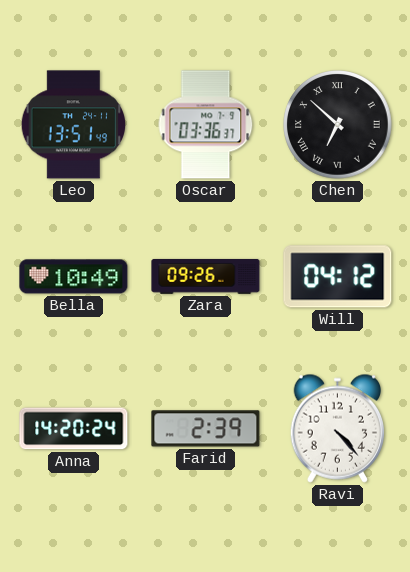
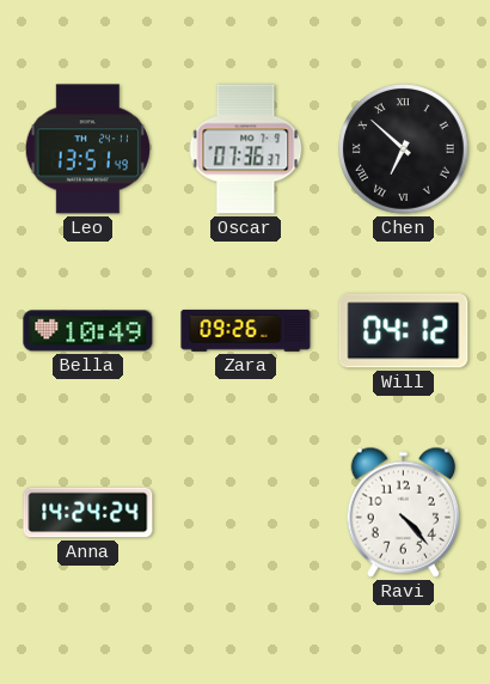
Oscar: 03:36 -> 07:36
Anna: 14:20 -> 14:24
Farid: 2:39 -> none
